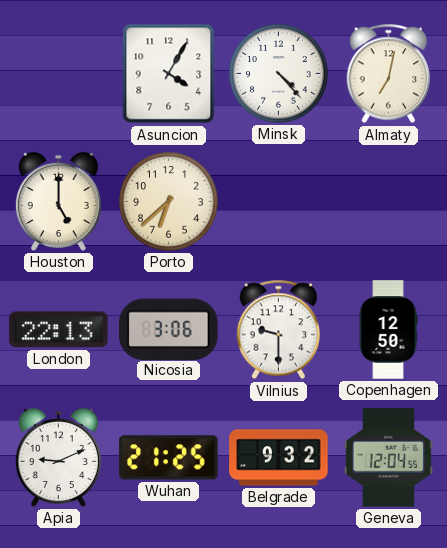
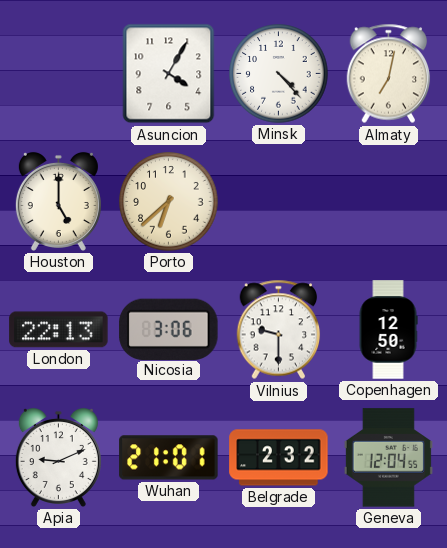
Wuhan: 21:25 -> 21:01
Belgrade: 9:32 -> 2:32
